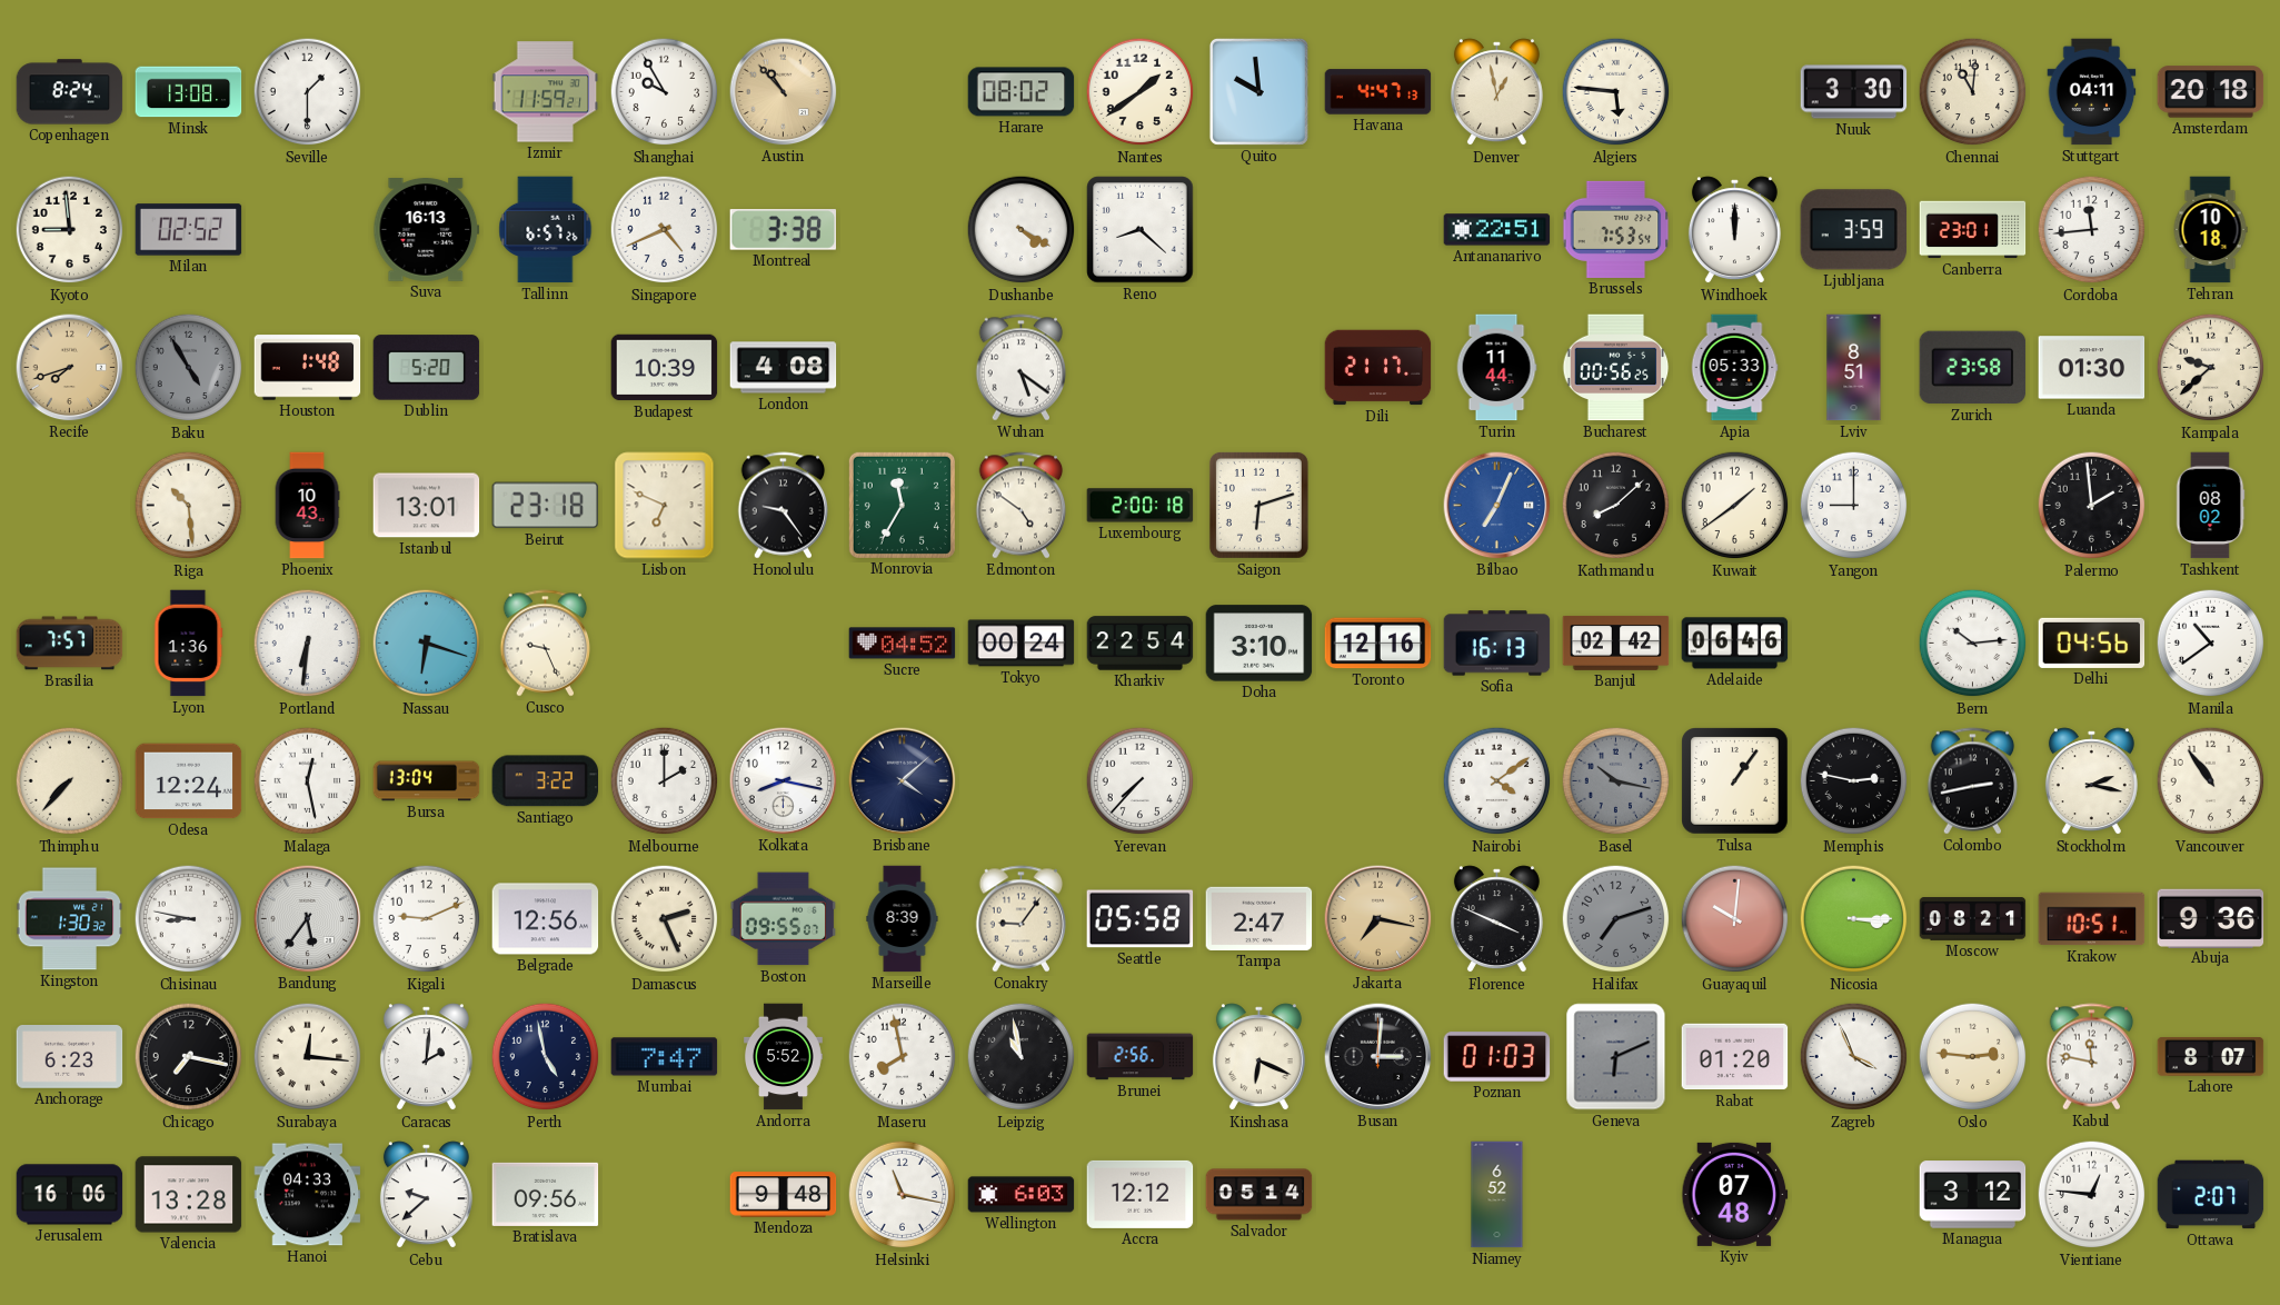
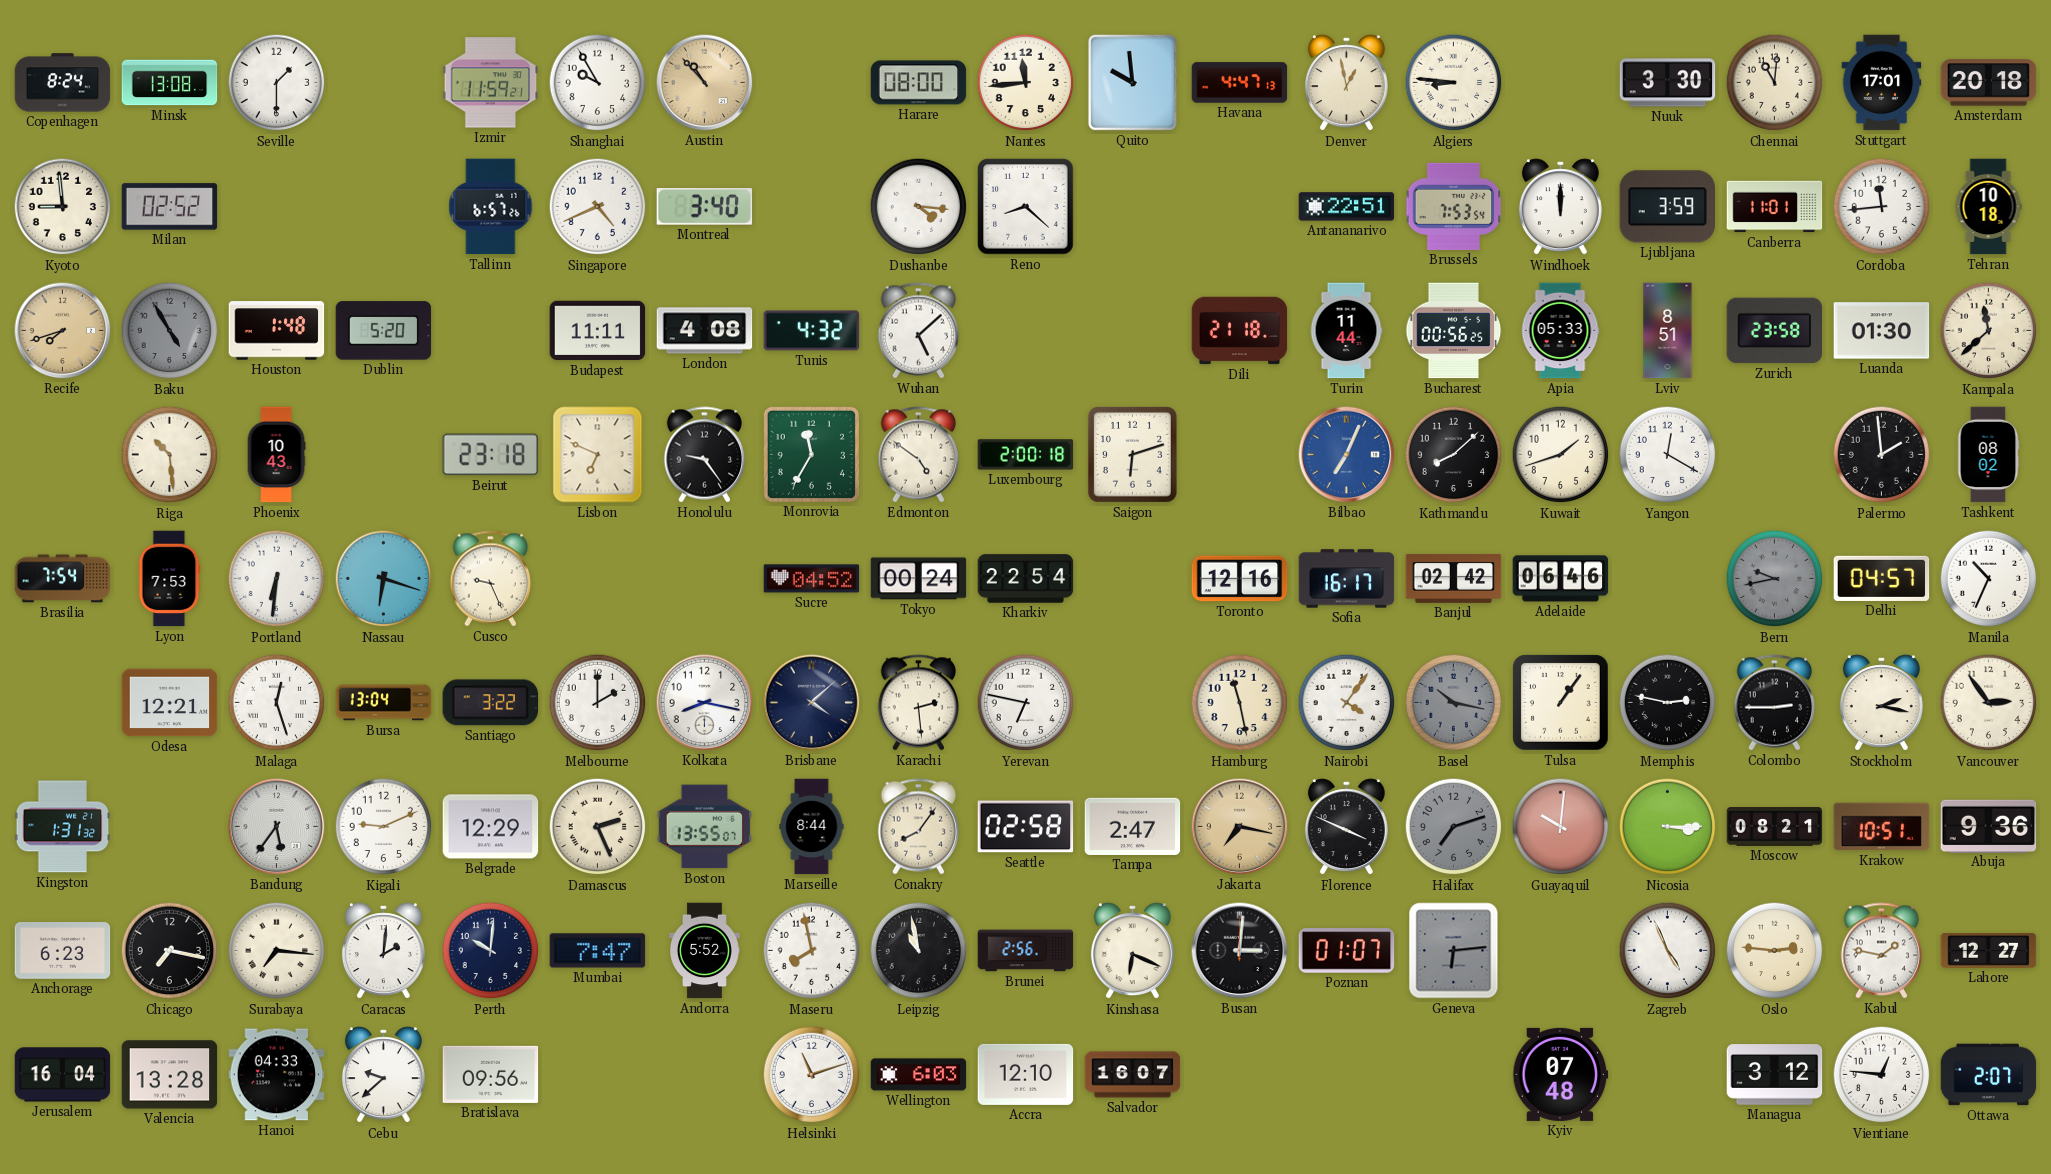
Harare: 08:02 -> 08:00
Nantes: 1:39 -> 11:44
Algiers: 5:46 -> 8:46
Stuttgart: 04:11 -> 17:01
Suva: 16:13 -> none
Montreal: 3:38 -> 3:40
Dushanbe: 4:20 -> 4:16
Canberra: 23:01 -> 11:01
Budapest: 10:39 -> 11:11
Tunis: none -> 4:32
Wuhan: 5:21 -> 5:08
Dili: 21:17 -> 21:18
Kampala: 9:38 -> 11:38
Istanbul: 13:01 -> none
Kuwait: 1:39 -> 1:42
Yangon: 9:00 -> 12:20
Brasilia: 7:57 -> 7:54
Lyon: 1:36 -> 7:53
Doha: 3:10 -> none
Sofia: 16:13 -> 16:17
Bern: 10:14 -> 9:43
Bern dial: white -> grey
Delhi: 04:56 -> 04:57
Manila: 10:39 -> 10:34
Thimphu: 7:37 -> none
Odesa: 12:24 -> 12:21
Malaga: 12:28 -> 12:27
Karachi: none -> 2:29
Yerevan: 7:37 -> 6:47
Hamburg: none -> 11:28
Nairobi: 4:09 -> 4:06
Colombo: 2:43 -> 2:45
Vancouver: 10:54 -> 2:54
Kingston: 1:30 -> 1:31
Chisinau: 8:47 -> none
Belgrade: 12:56 -> 12:29
Boston: 09:55 -> 13:55
Marseille: 8:39 -> 8:44
Conakry: 9:06 -> 8:06
Seattle: 05:58 -> 02:58
Surabaya: 12:16 -> 7:16
Perth: 4:58 -> 10:01
Poznan: 01:03 -> 01:07
Geneva: 6:11 -> 6:14
Rabat: 01:20 -> none
Zagreb: 3:56 -> 4:56
Kabul: 11:47 -> 1:47
Lahore: 8:07 -> 12:27
Jerusalem: 16:06 -> 16:04
Mendoza: 9:48 -> none
Helsinki: 11:17 -> 11:12
Accra: 12:12 -> 12:10
Salvador: 05:14 -> 16:07
Niamey: 6:52 -> none
